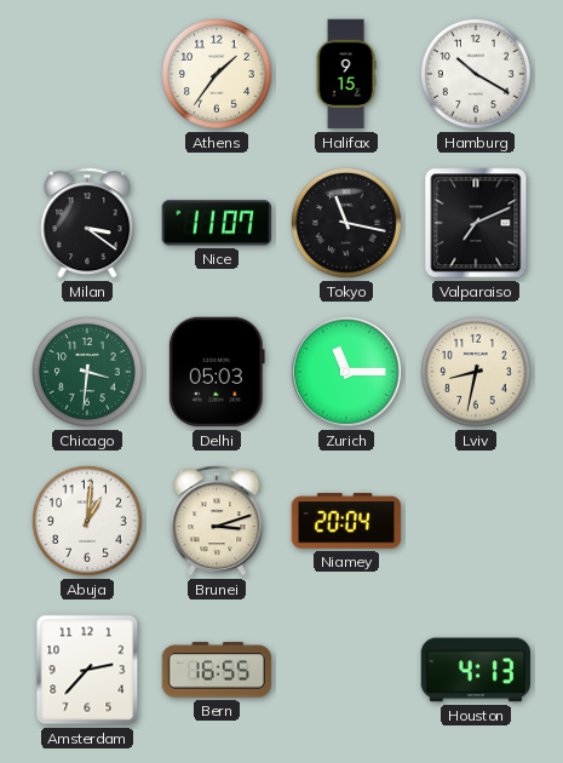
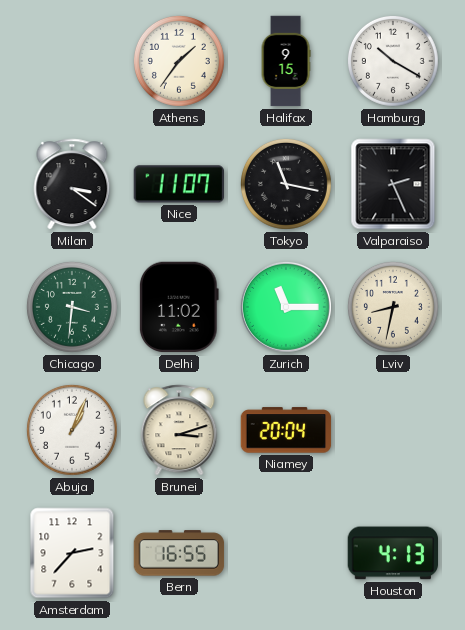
Valparaiso: 7:11 -> 2:26
Delhi: 05:03 -> 11:02
Abuja: 1:01 -> 1:04
